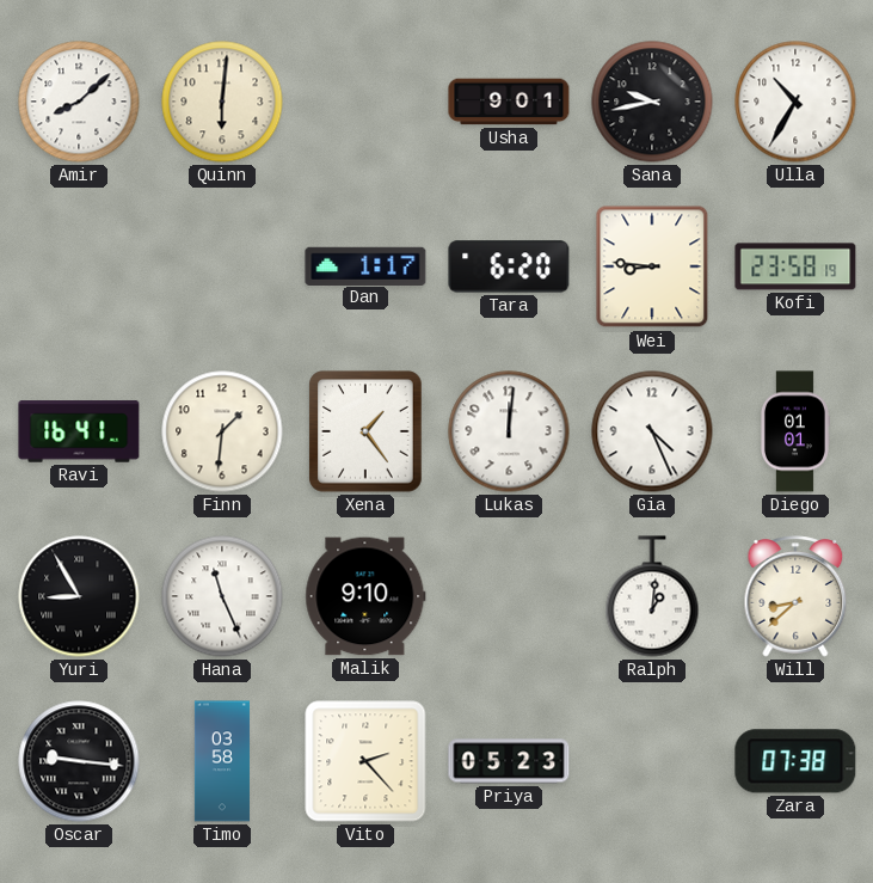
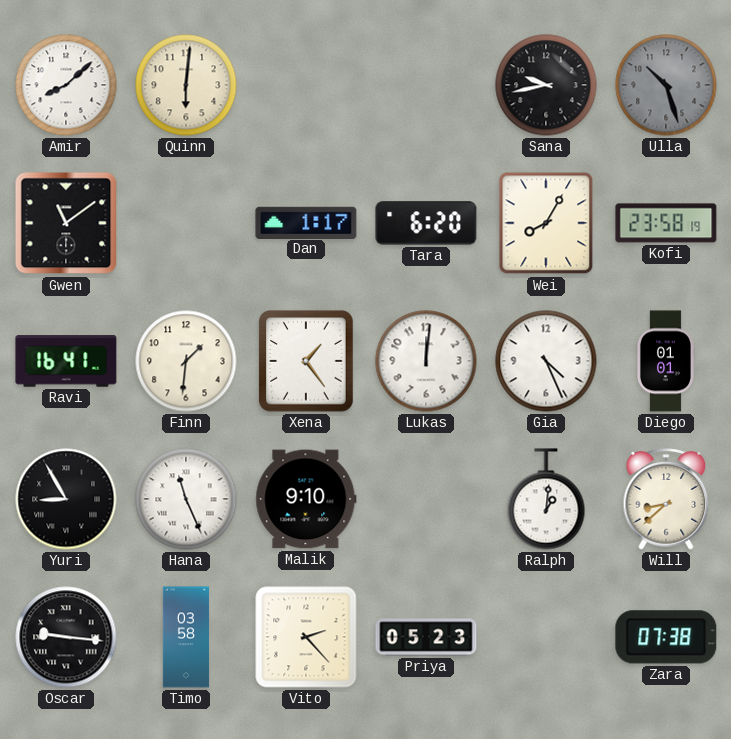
Usha: 9:01 -> none
Ulla: 10:35 -> 10:27
Ulla dial: white -> grey
Gwen: none -> 11:09
Wei: 8:46 -> 8:05
